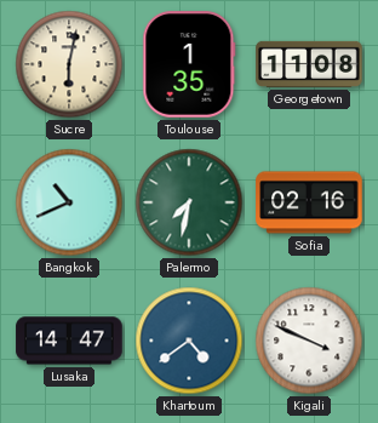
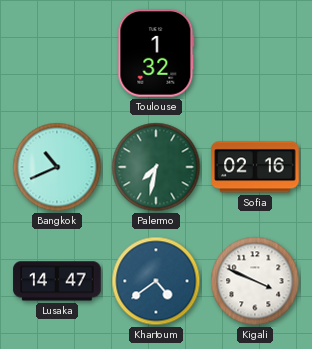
Sucre: 6:02 -> none
Toulouse: 1:35 -> 1:32
Georgetown: 11:08 -> none
